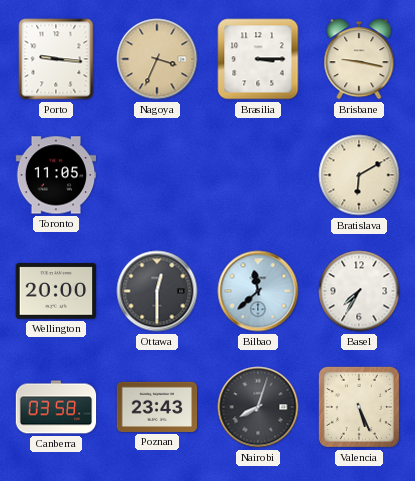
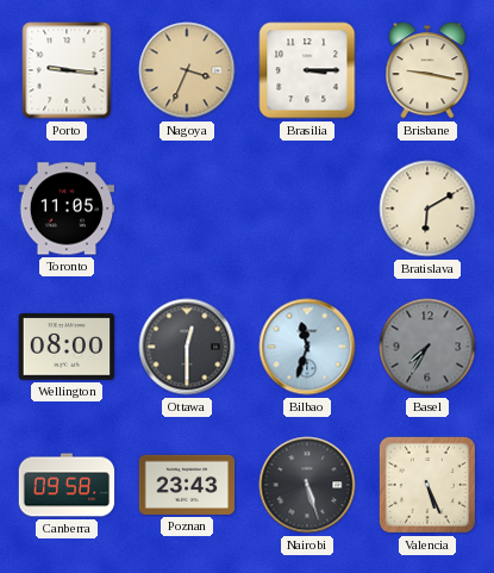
Wellington: 20:00 -> 08:00
Bilbao: 11:38 -> 11:33
Basel dial: white -> grey
Canberra: 03:58 -> 09:58
Nairobi: 8:03 -> 5:27
